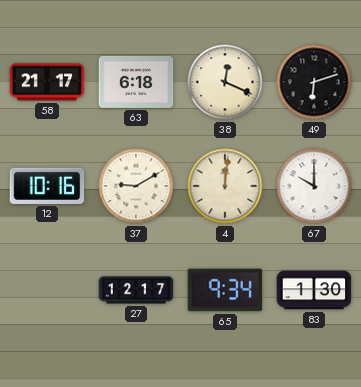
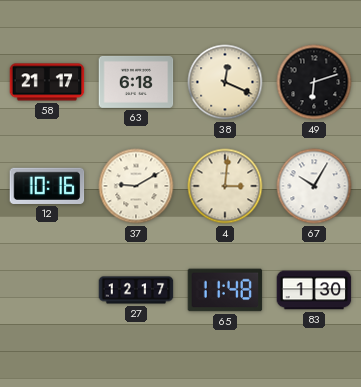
4: 12:01 -> 3:01
67: 10:00 -> 10:05
65: 9:34 -> 11:48
